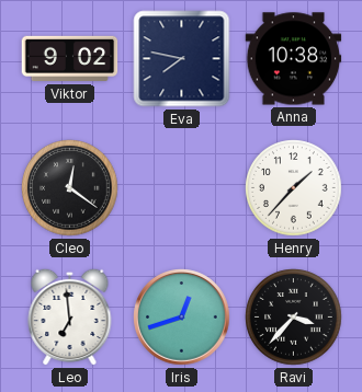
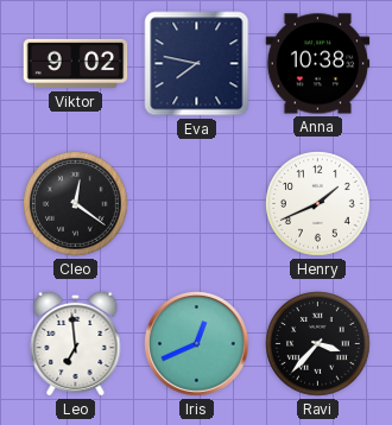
Henry: 1:37 -> 1:41
Iris: 12:42 -> 12:41
